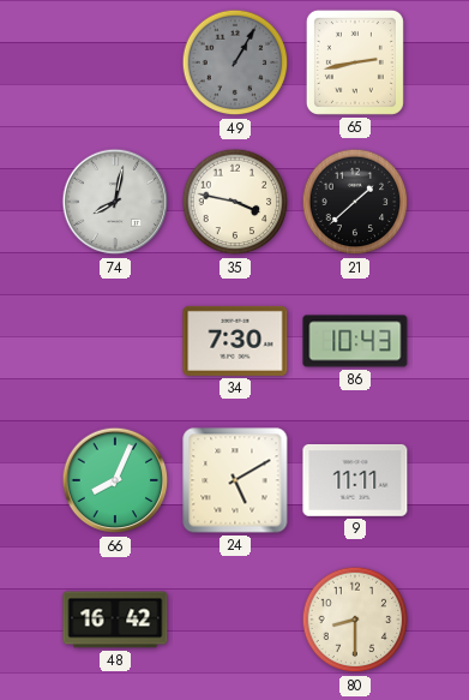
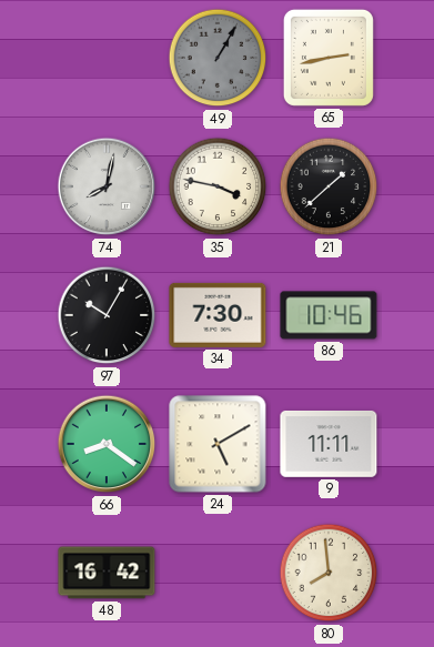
97: none -> 10:05
86: 10:43 -> 10:46
66: 8:04 -> 8:21
80: 8:30 -> 7:59
